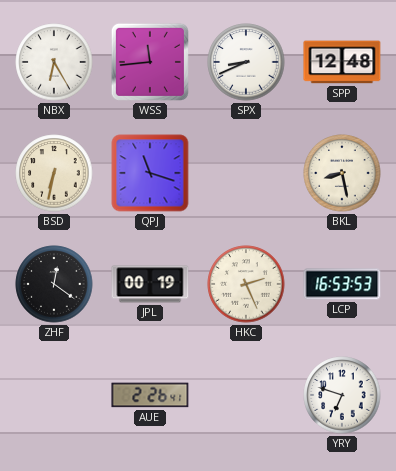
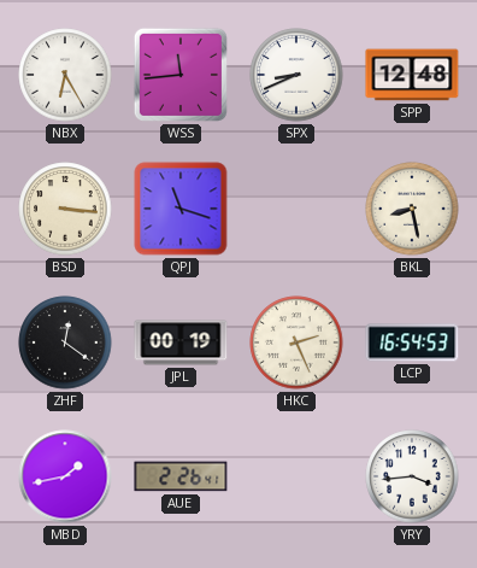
BSD: 6:32 -> 3:16
LCP: 16:53 -> 16:54
MBD: none -> 1:43
YRY: 6:48 -> 3:44
